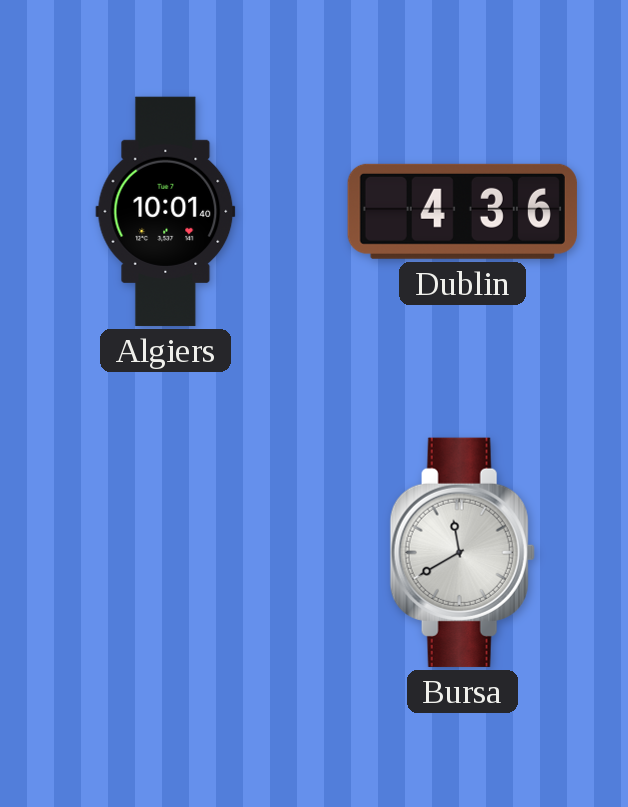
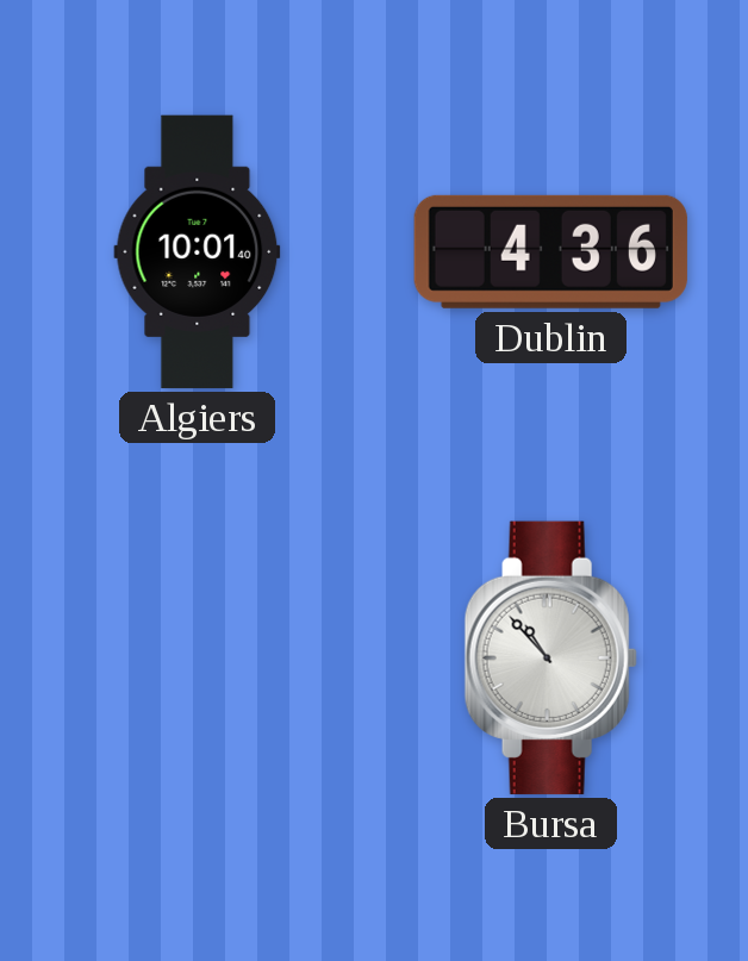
Bursa: 11:40 -> 10:53
